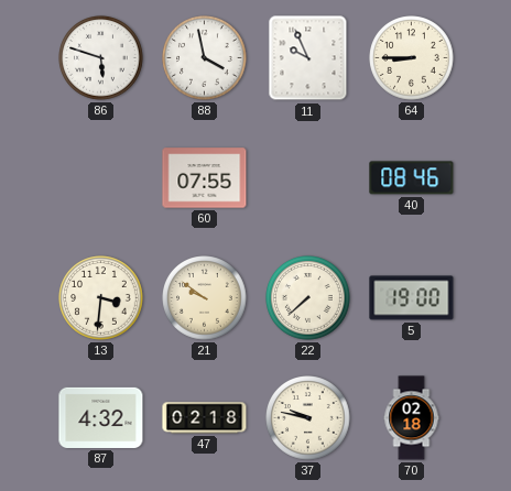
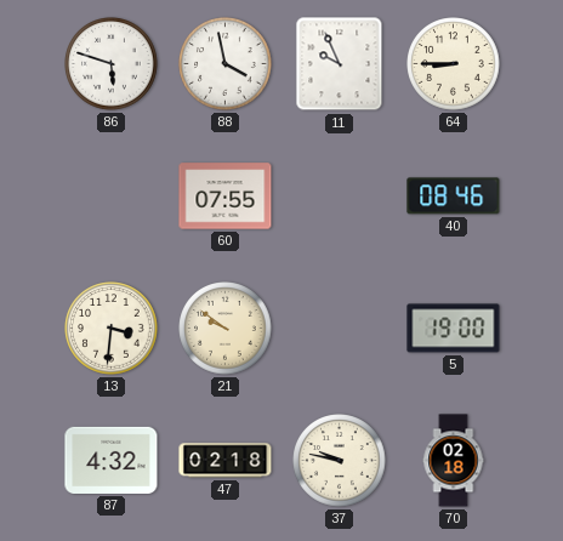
22: 7:38 -> none
